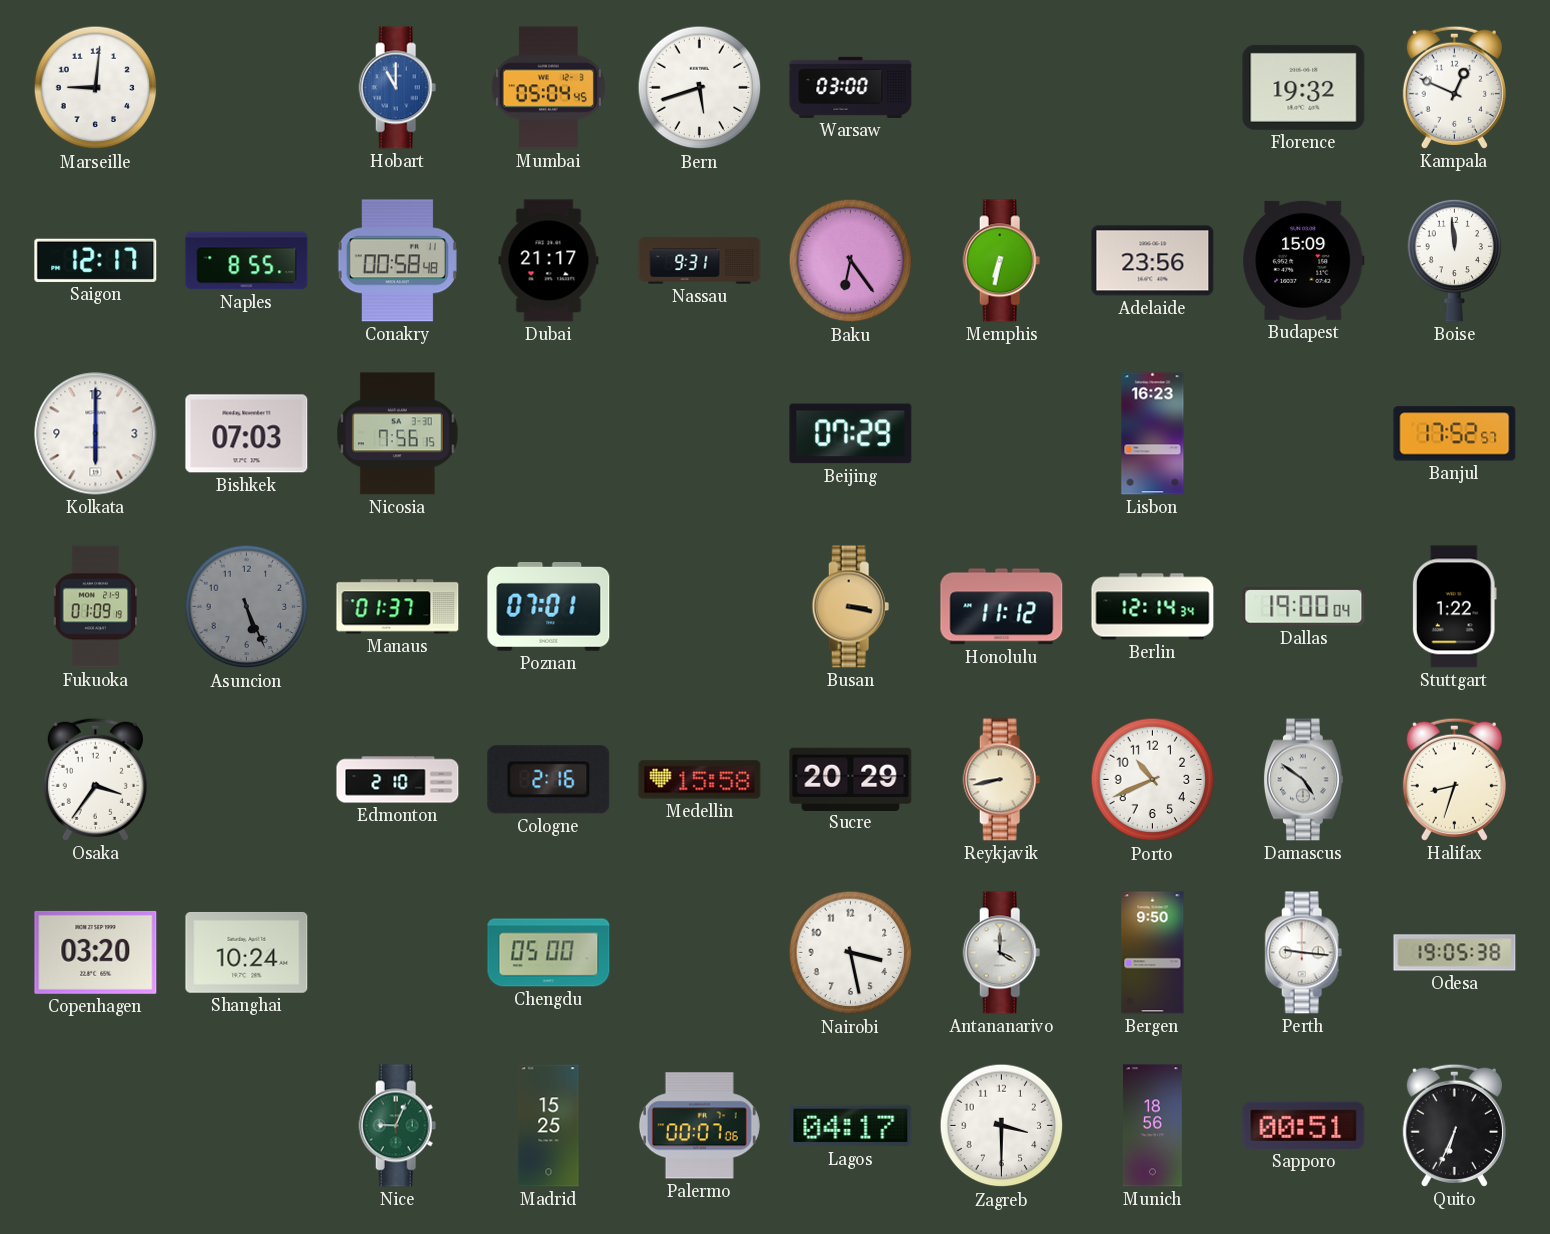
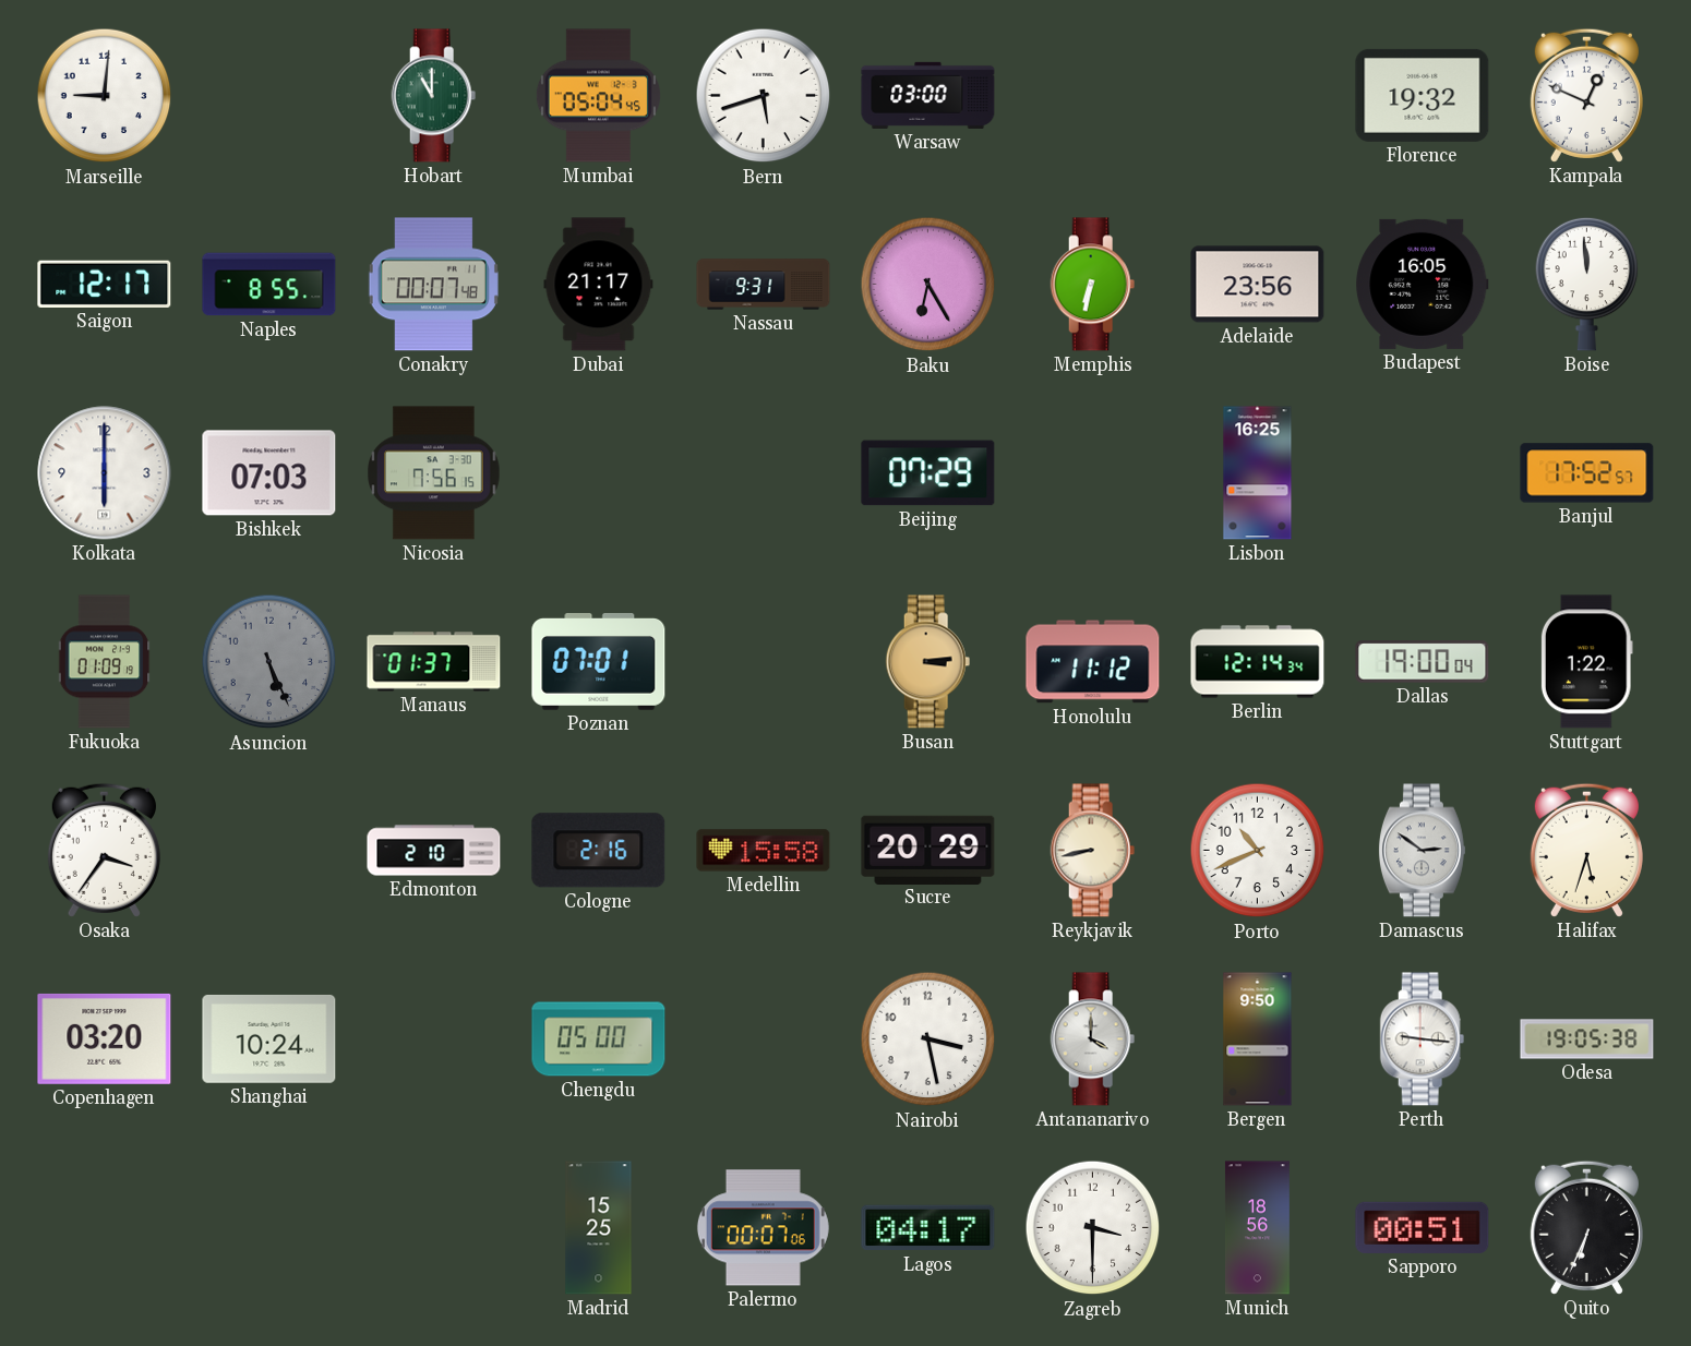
Hobart dial: blue -> green
Conakry: 00:58 -> 00:07
Baku: 6:24 -> 6:25
Budapest: 15:09 -> 16:05
Lisbon: 16:23 -> 16:25
Busan: 3:17 -> 3:14
Damascus: 4:51 -> 2:51
Halifax: 8:33 -> 5:33
Nice: 9:04 -> none
